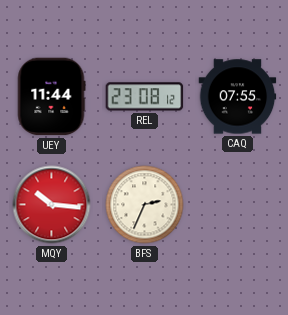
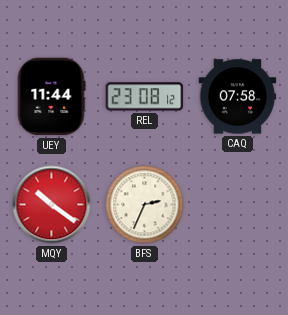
CAQ: 07:55 -> 07:58
MQY: 10:16 -> 10:21
